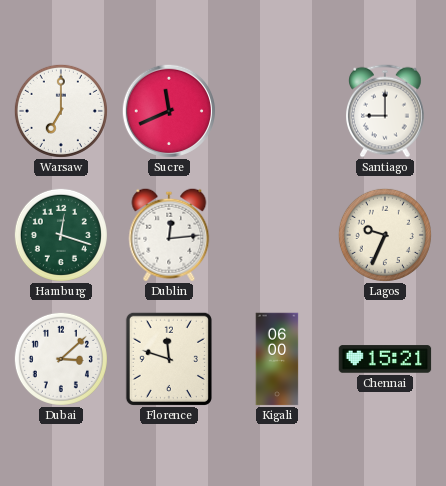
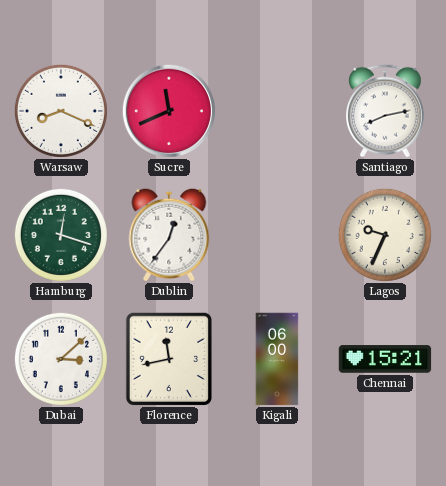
Warsaw: 7:00 -> 8:19
Santiago: 9:00 -> 8:13
Dublin: 12:14 -> 12:36
Florence: 11:48 -> 11:43
